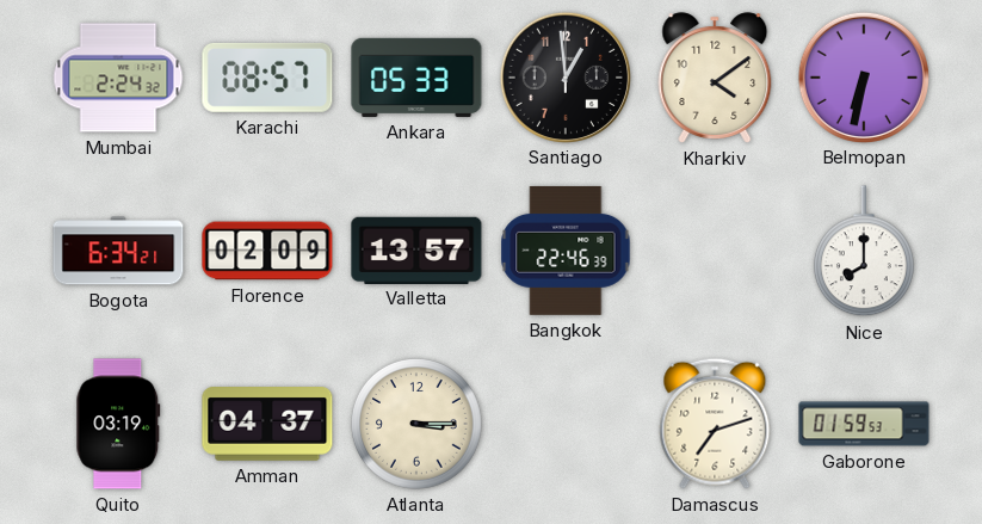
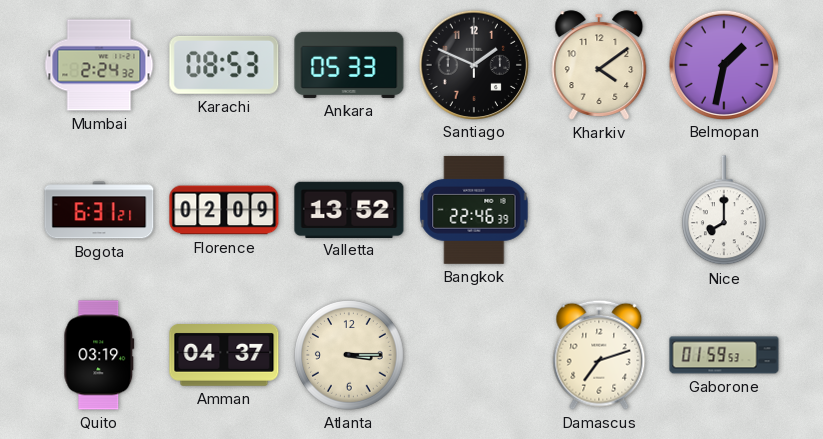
Karachi: 08:57 -> 08:53
Santiago: 12:59 -> 1:49
Belmopan: 6:32 -> 1:32
Bogota: 6:34 -> 6:31
Valletta: 13:57 -> 13:52
